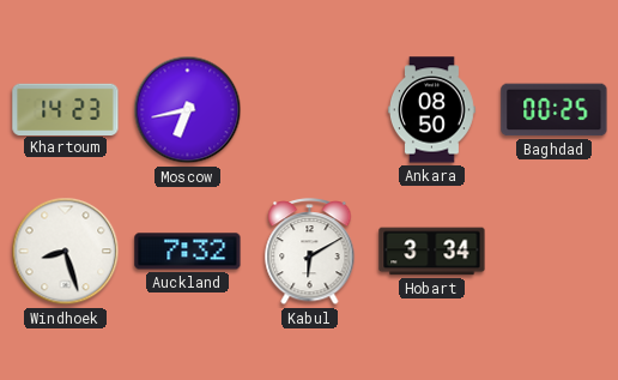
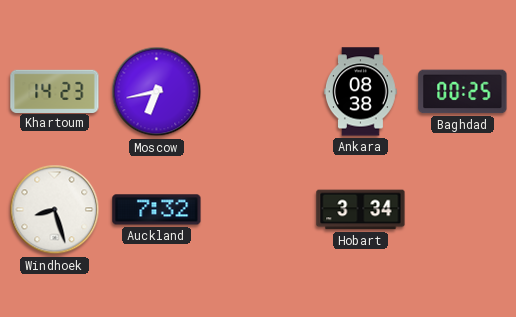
Ankara: 08:50 -> 08:38
Kabul: 6:10 -> none
